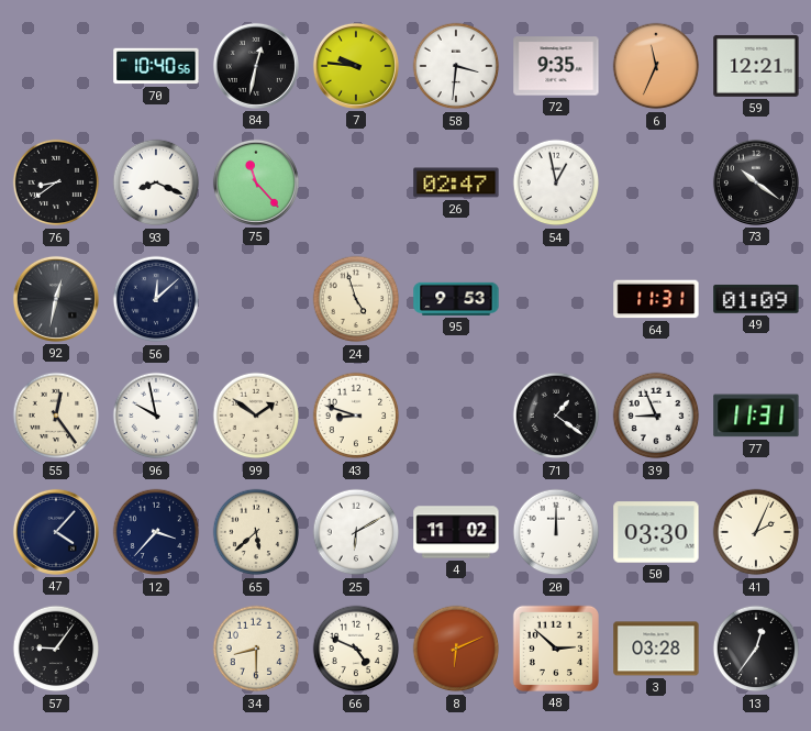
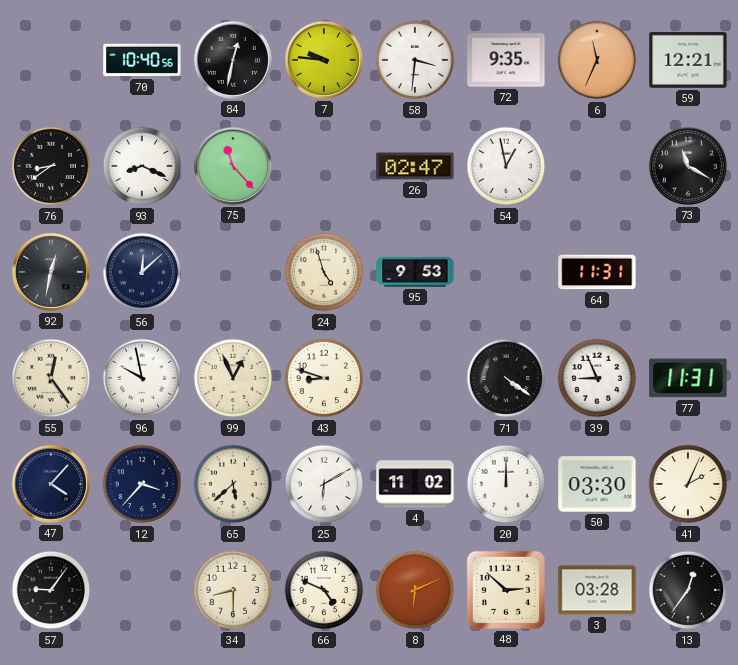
73: 10:21 -> 11:20
49: 01:09 -> none
99: 1:51 -> 12:56
71: 1:21 -> 4:21
